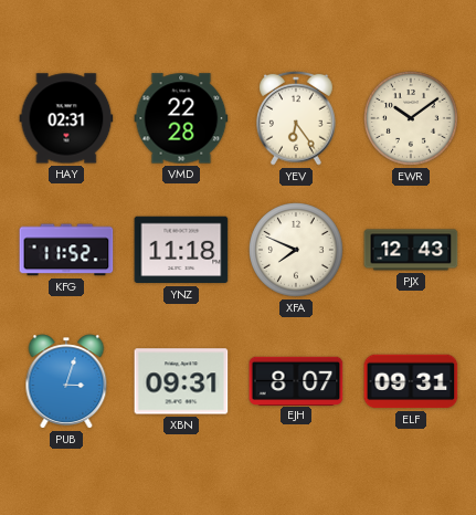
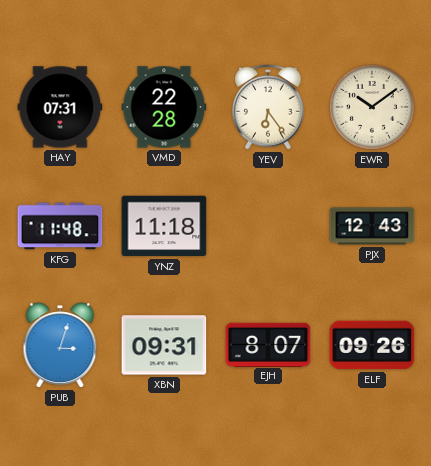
HAY: 02:31 -> 07:31
KFG: 11:52 -> 11:48
XFA: 7:49 -> none
ELF: 09:31 -> 09:26
